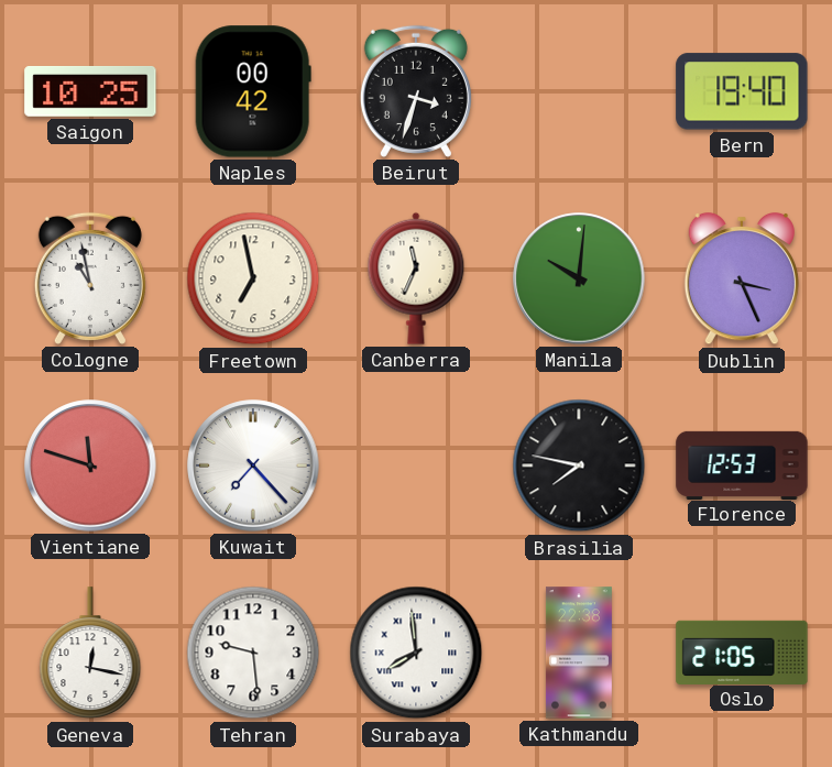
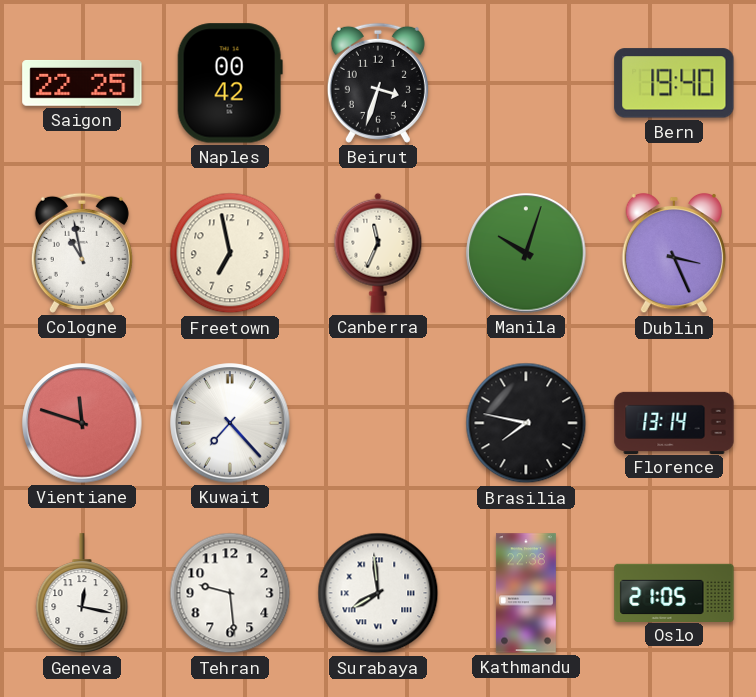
Saigon: 10:25 -> 22:25
Manila: 10:01 -> 10:03
Florence: 12:53 -> 13:14
